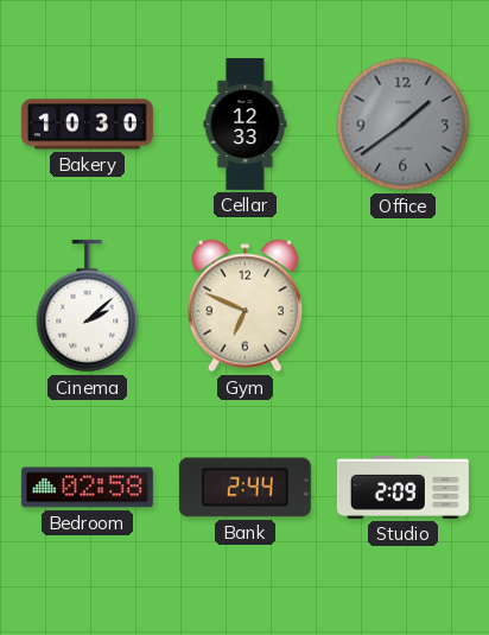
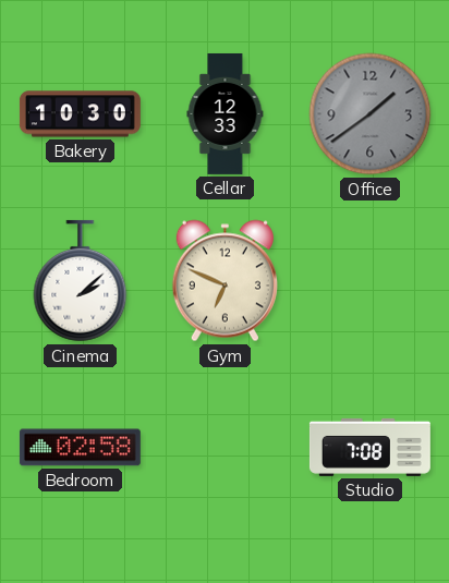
Bank: 2:44 -> none
Studio: 2:09 -> 7:08
